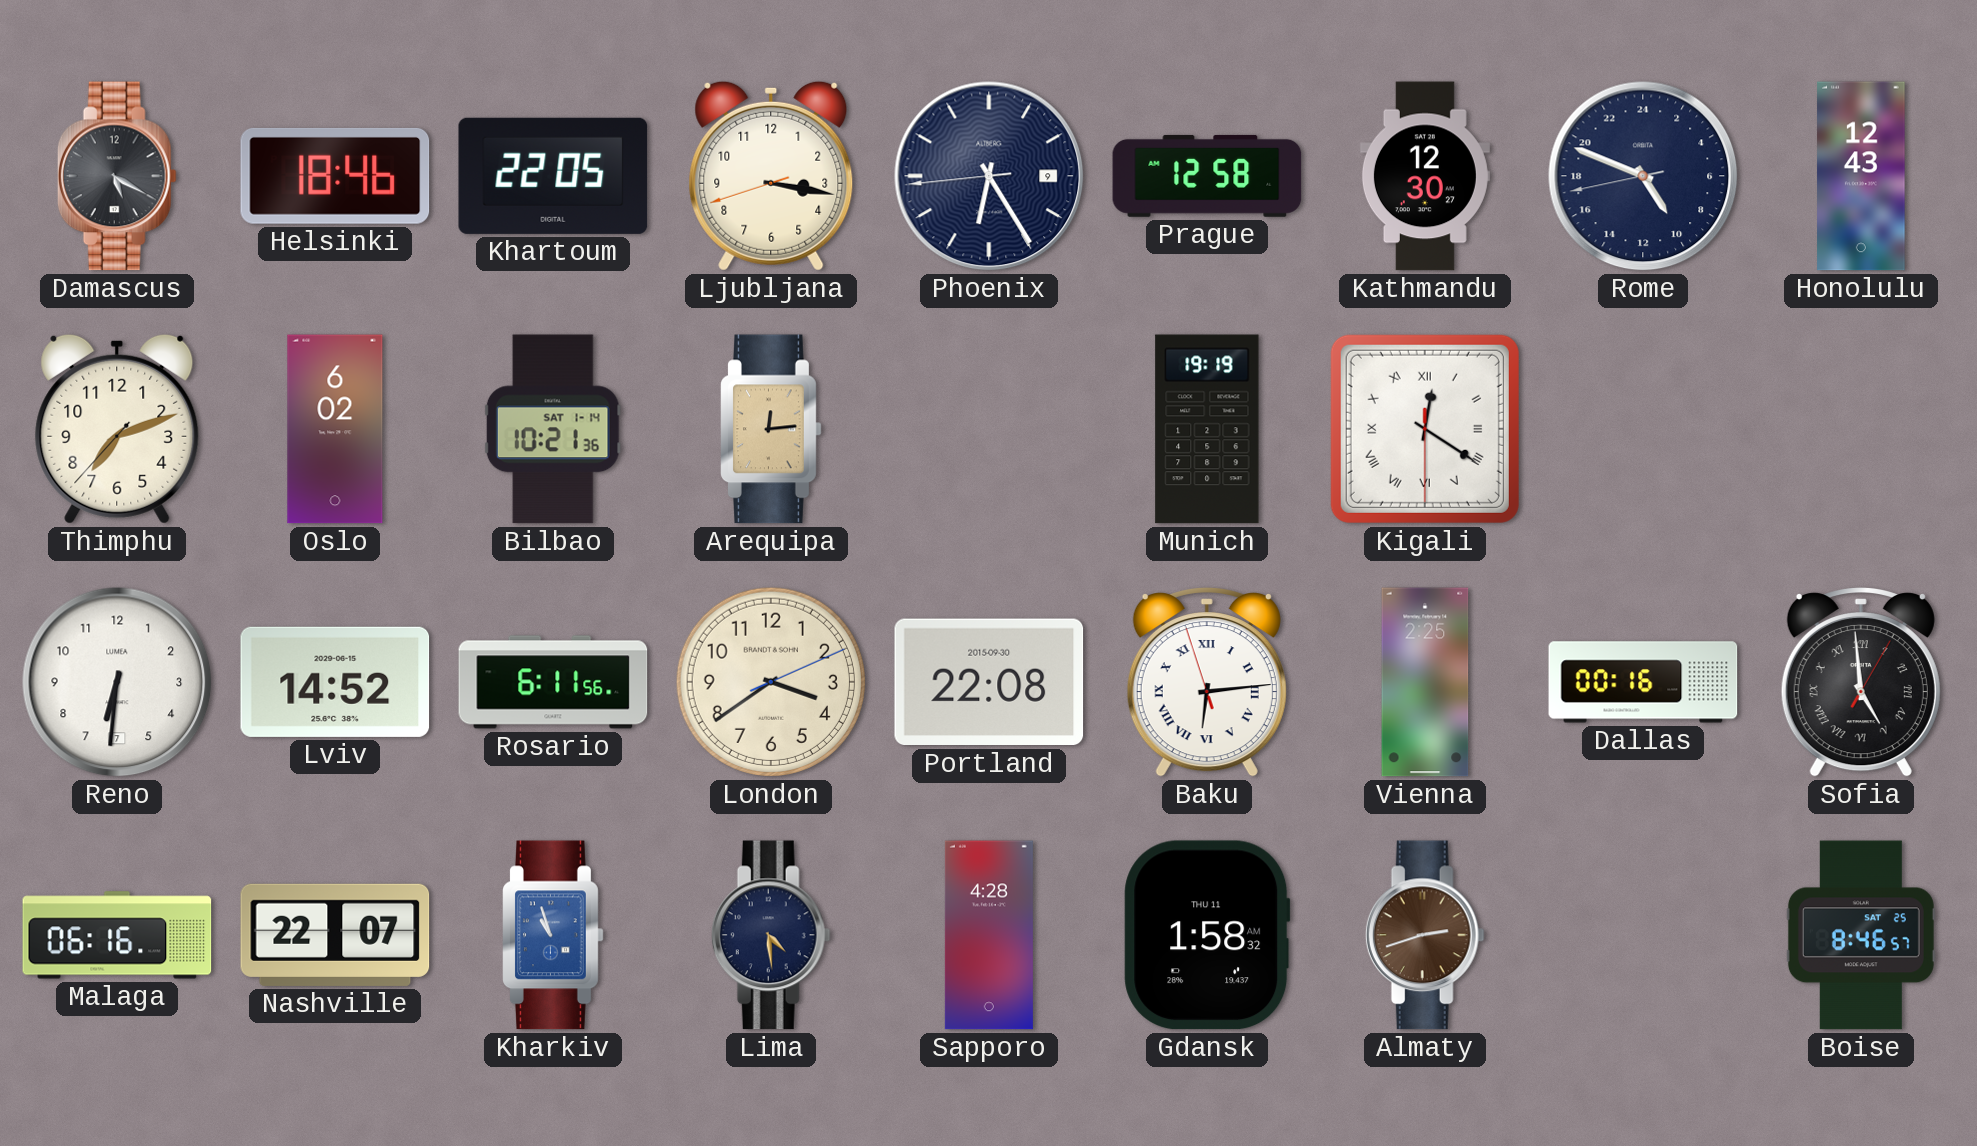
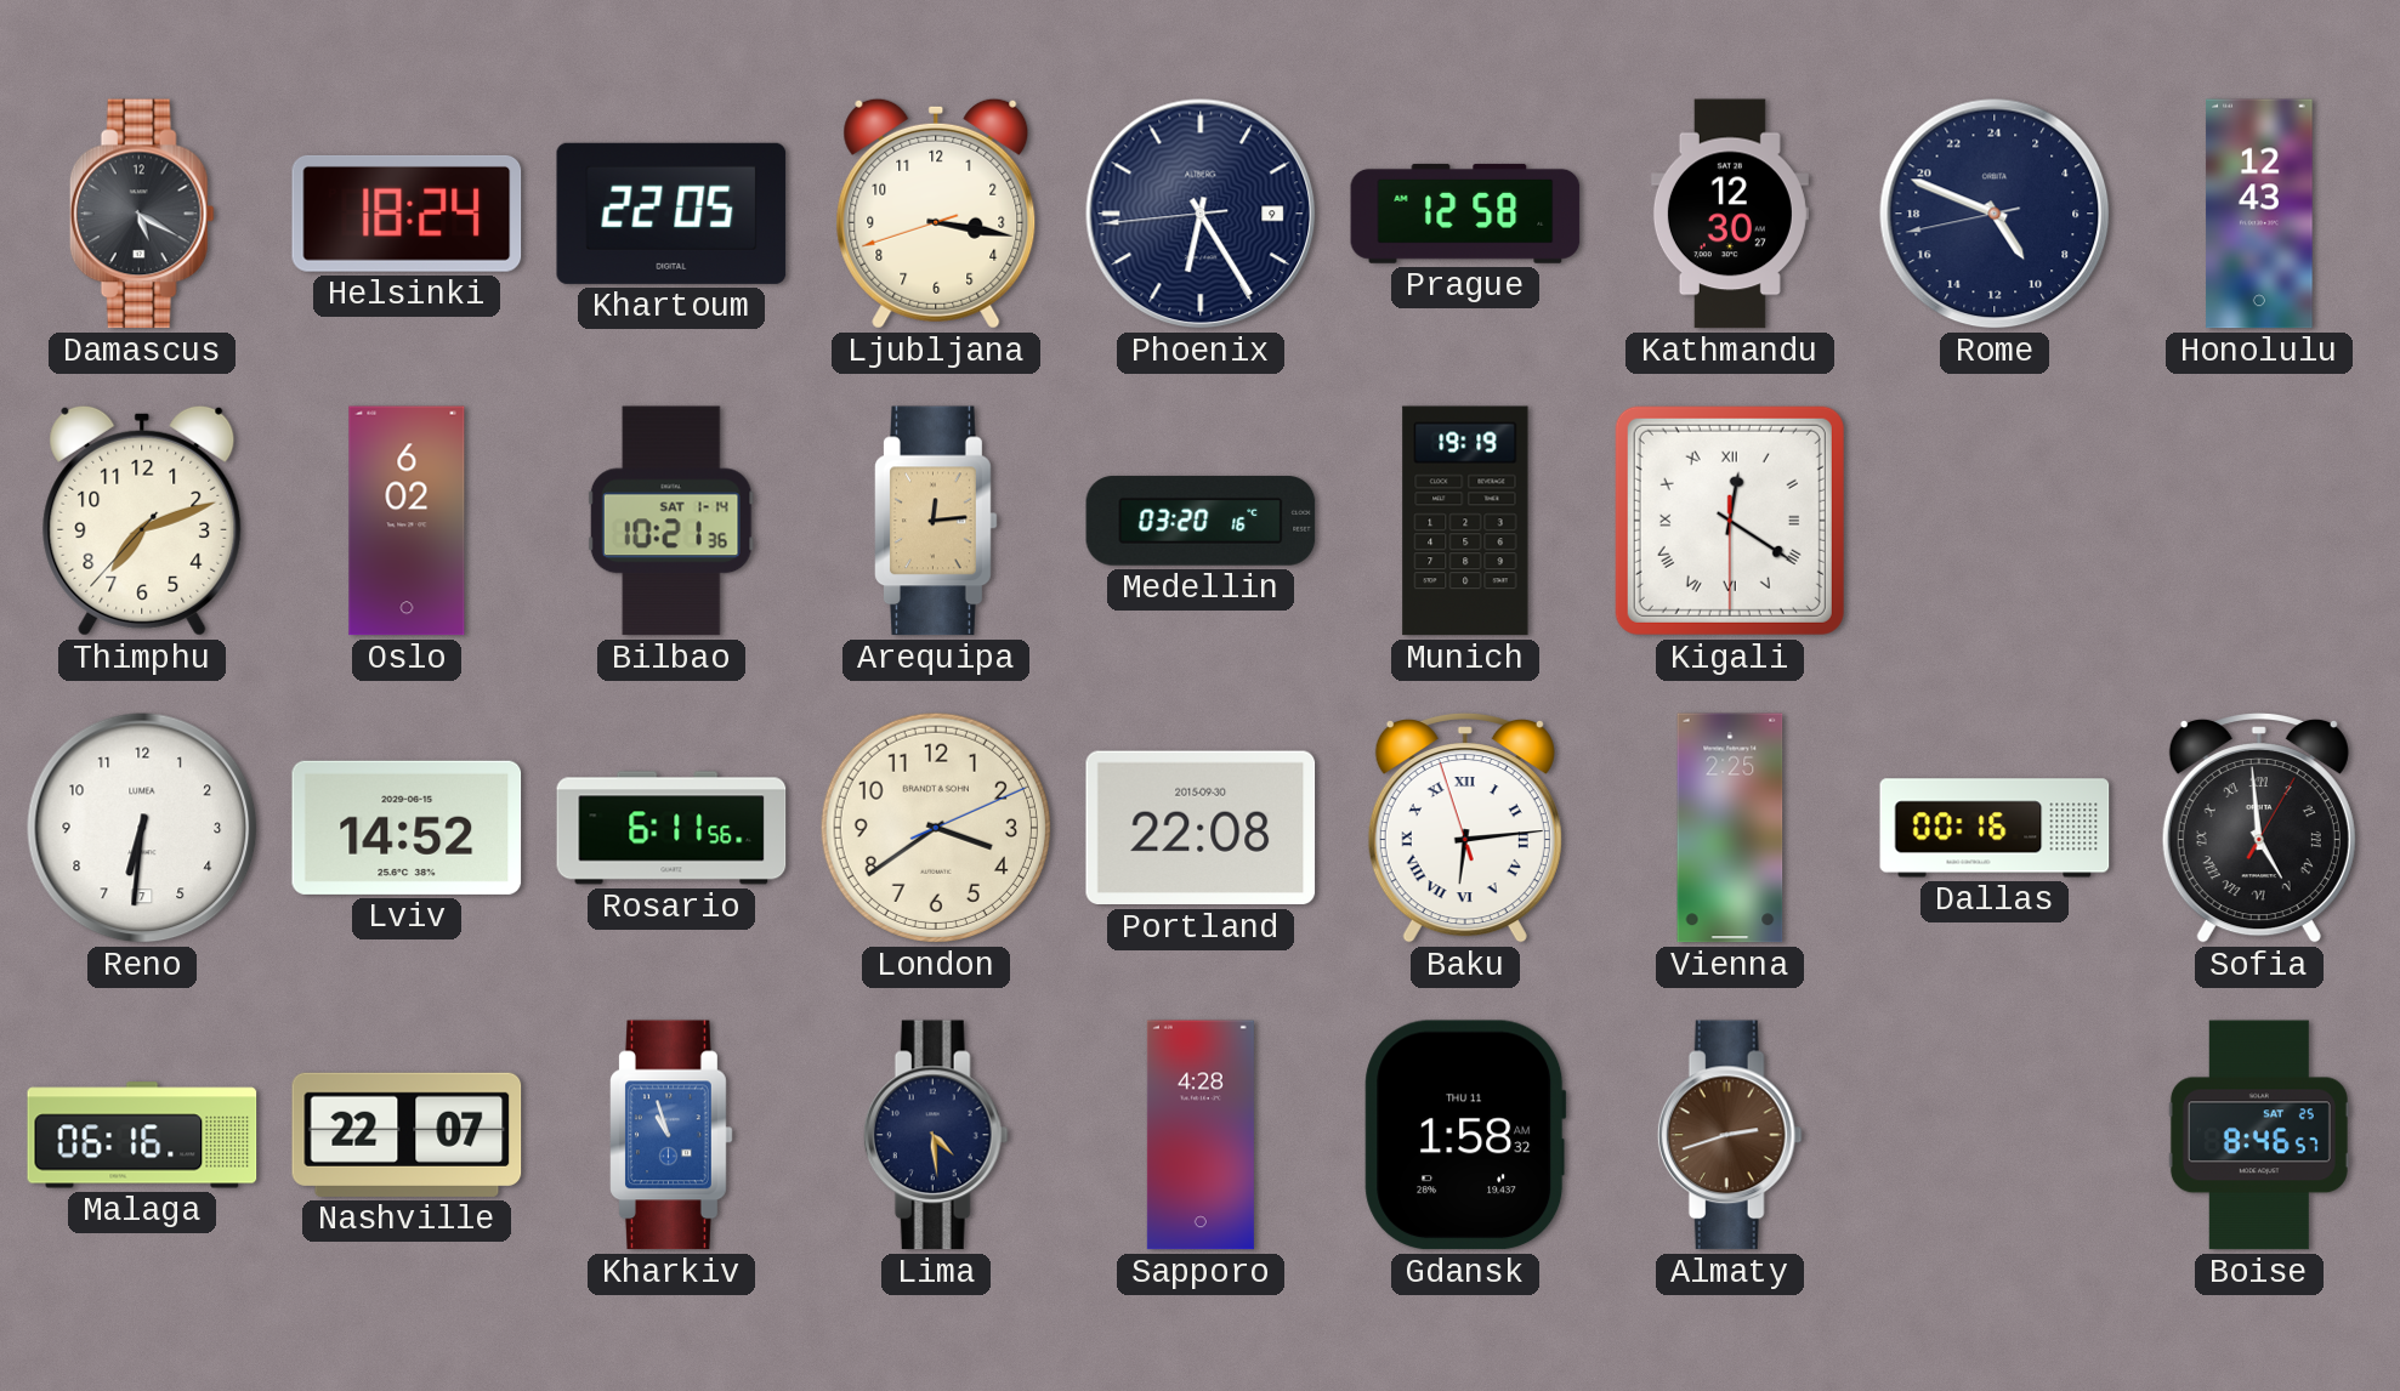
Helsinki: 18:46 -> 18:24
Medellin: none -> 03:20
